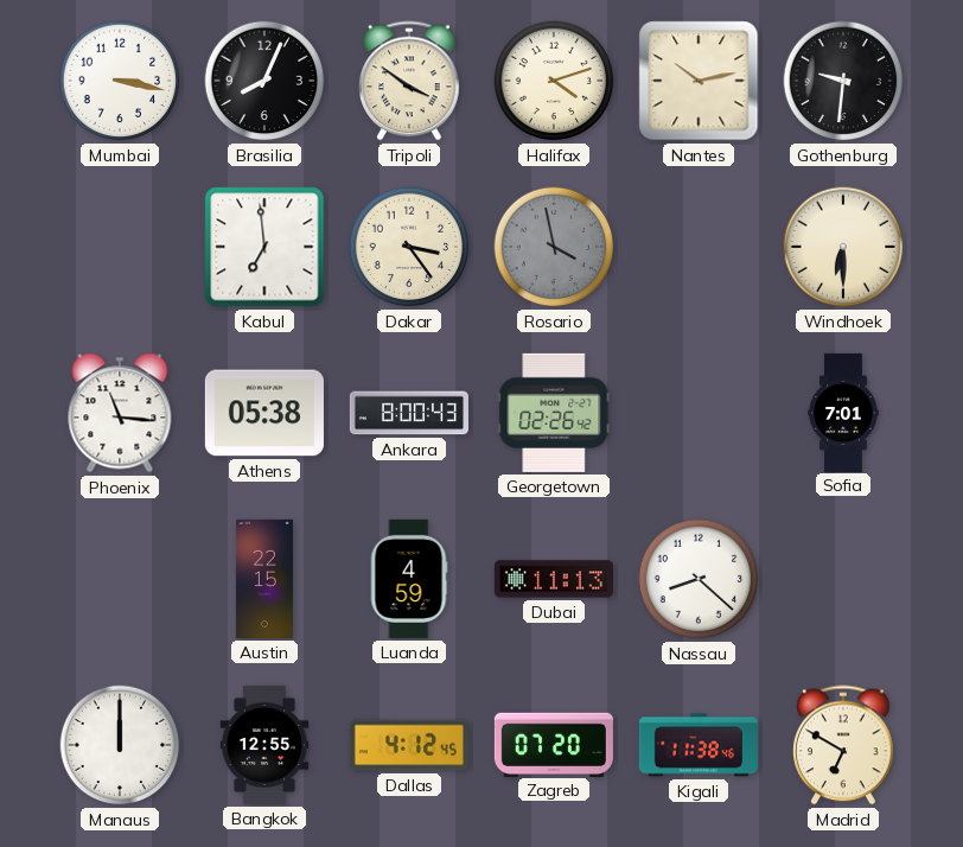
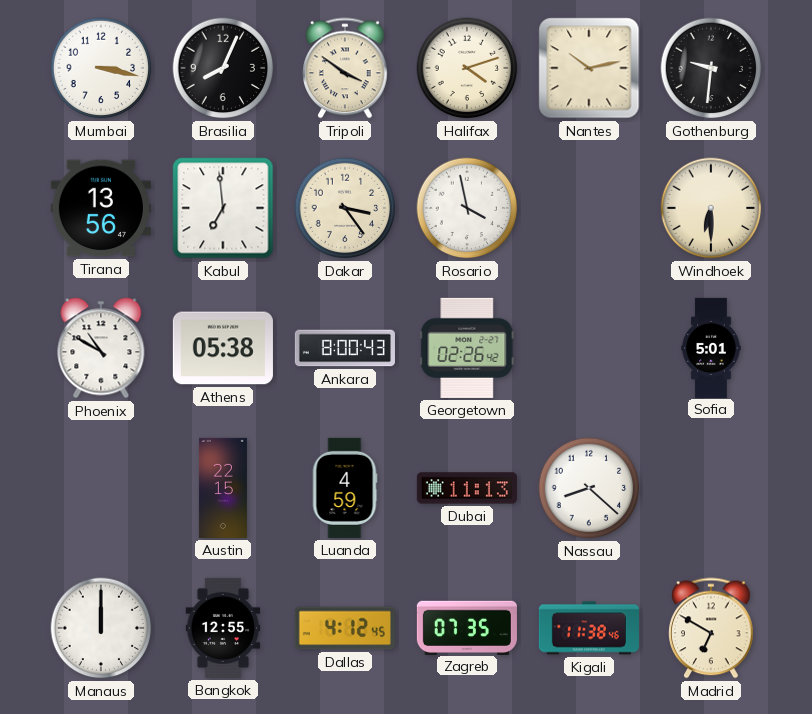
Tirana: none -> 13:56
Rosario dial: grey -> white
Phoenix: 11:16 -> 10:50
Sofia: 7:01 -> 5:01
Zagreb: 07:20 -> 07:35
